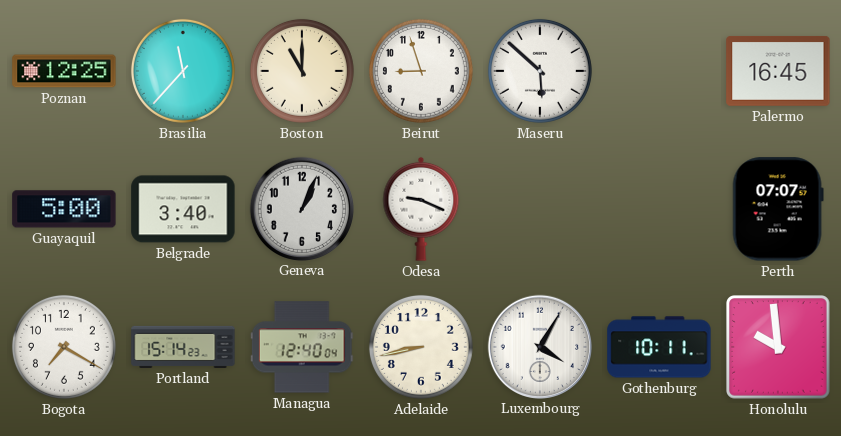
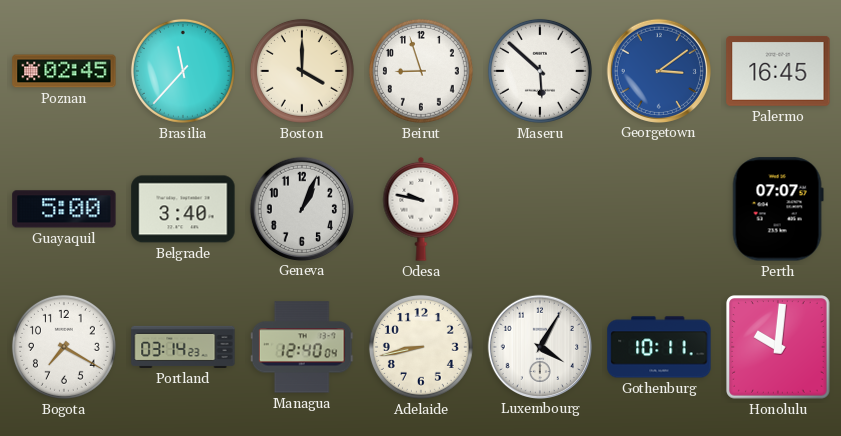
Poznan: 12:25 -> 02:45
Boston: 11:00 -> 4:00
Georgetown: none -> 3:09
Odesa: 9:19 -> 9:47
Portland: 15:14 -> 03:14
Honolulu: 9:59 -> 10:01
